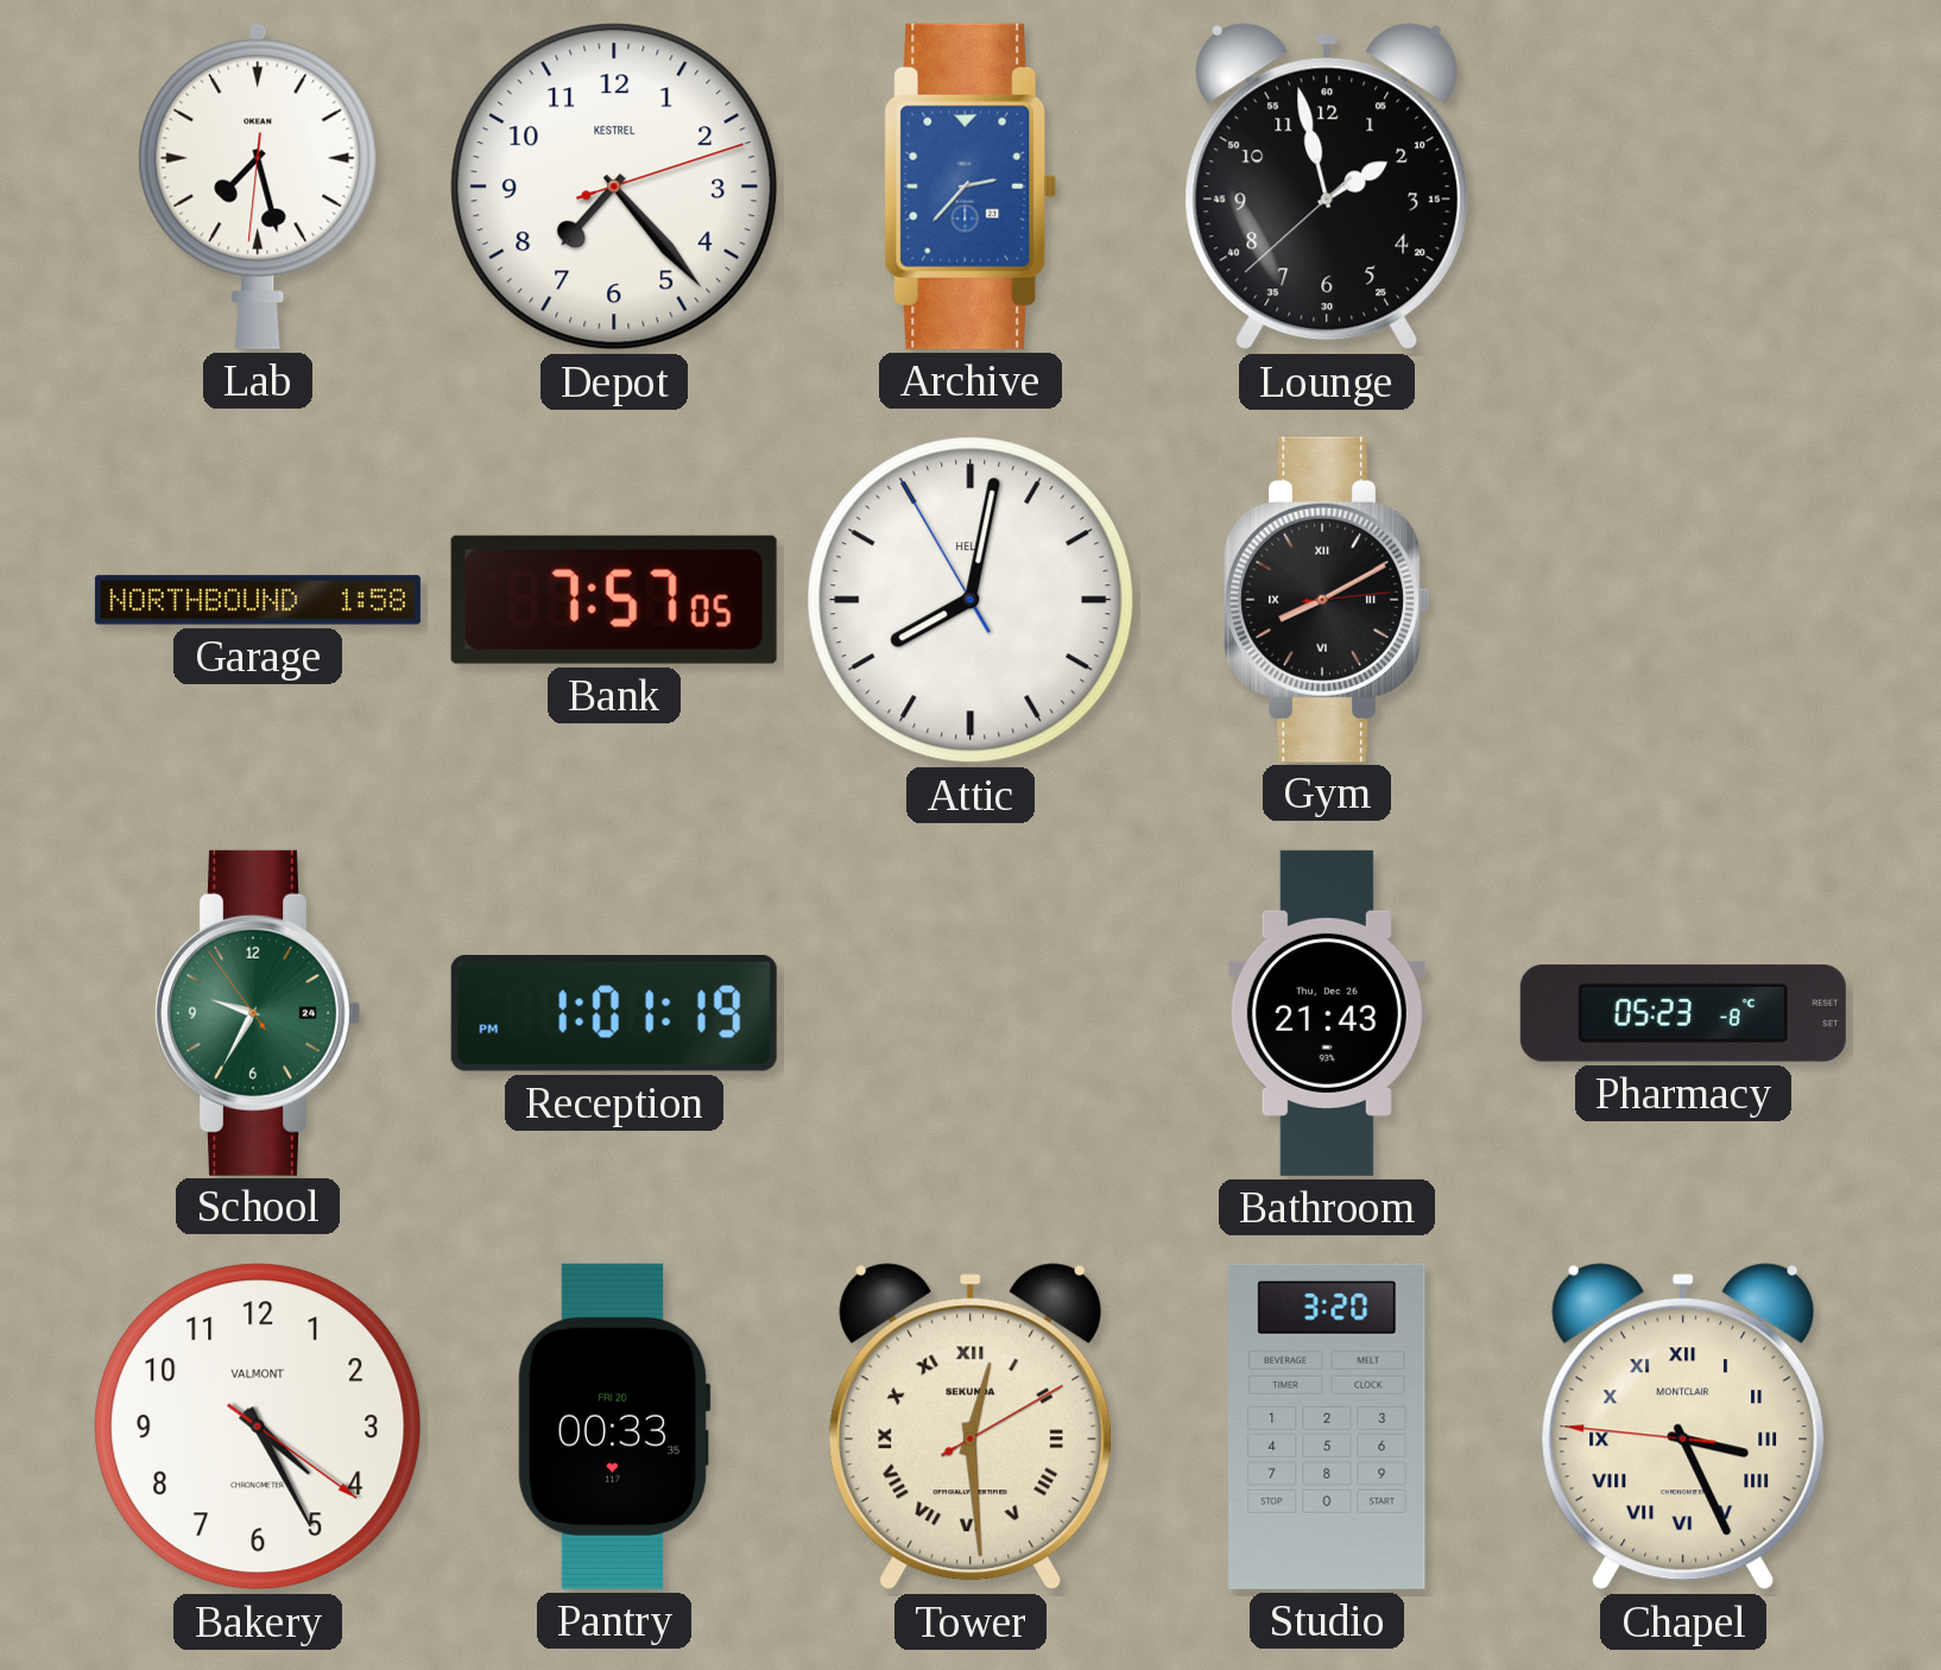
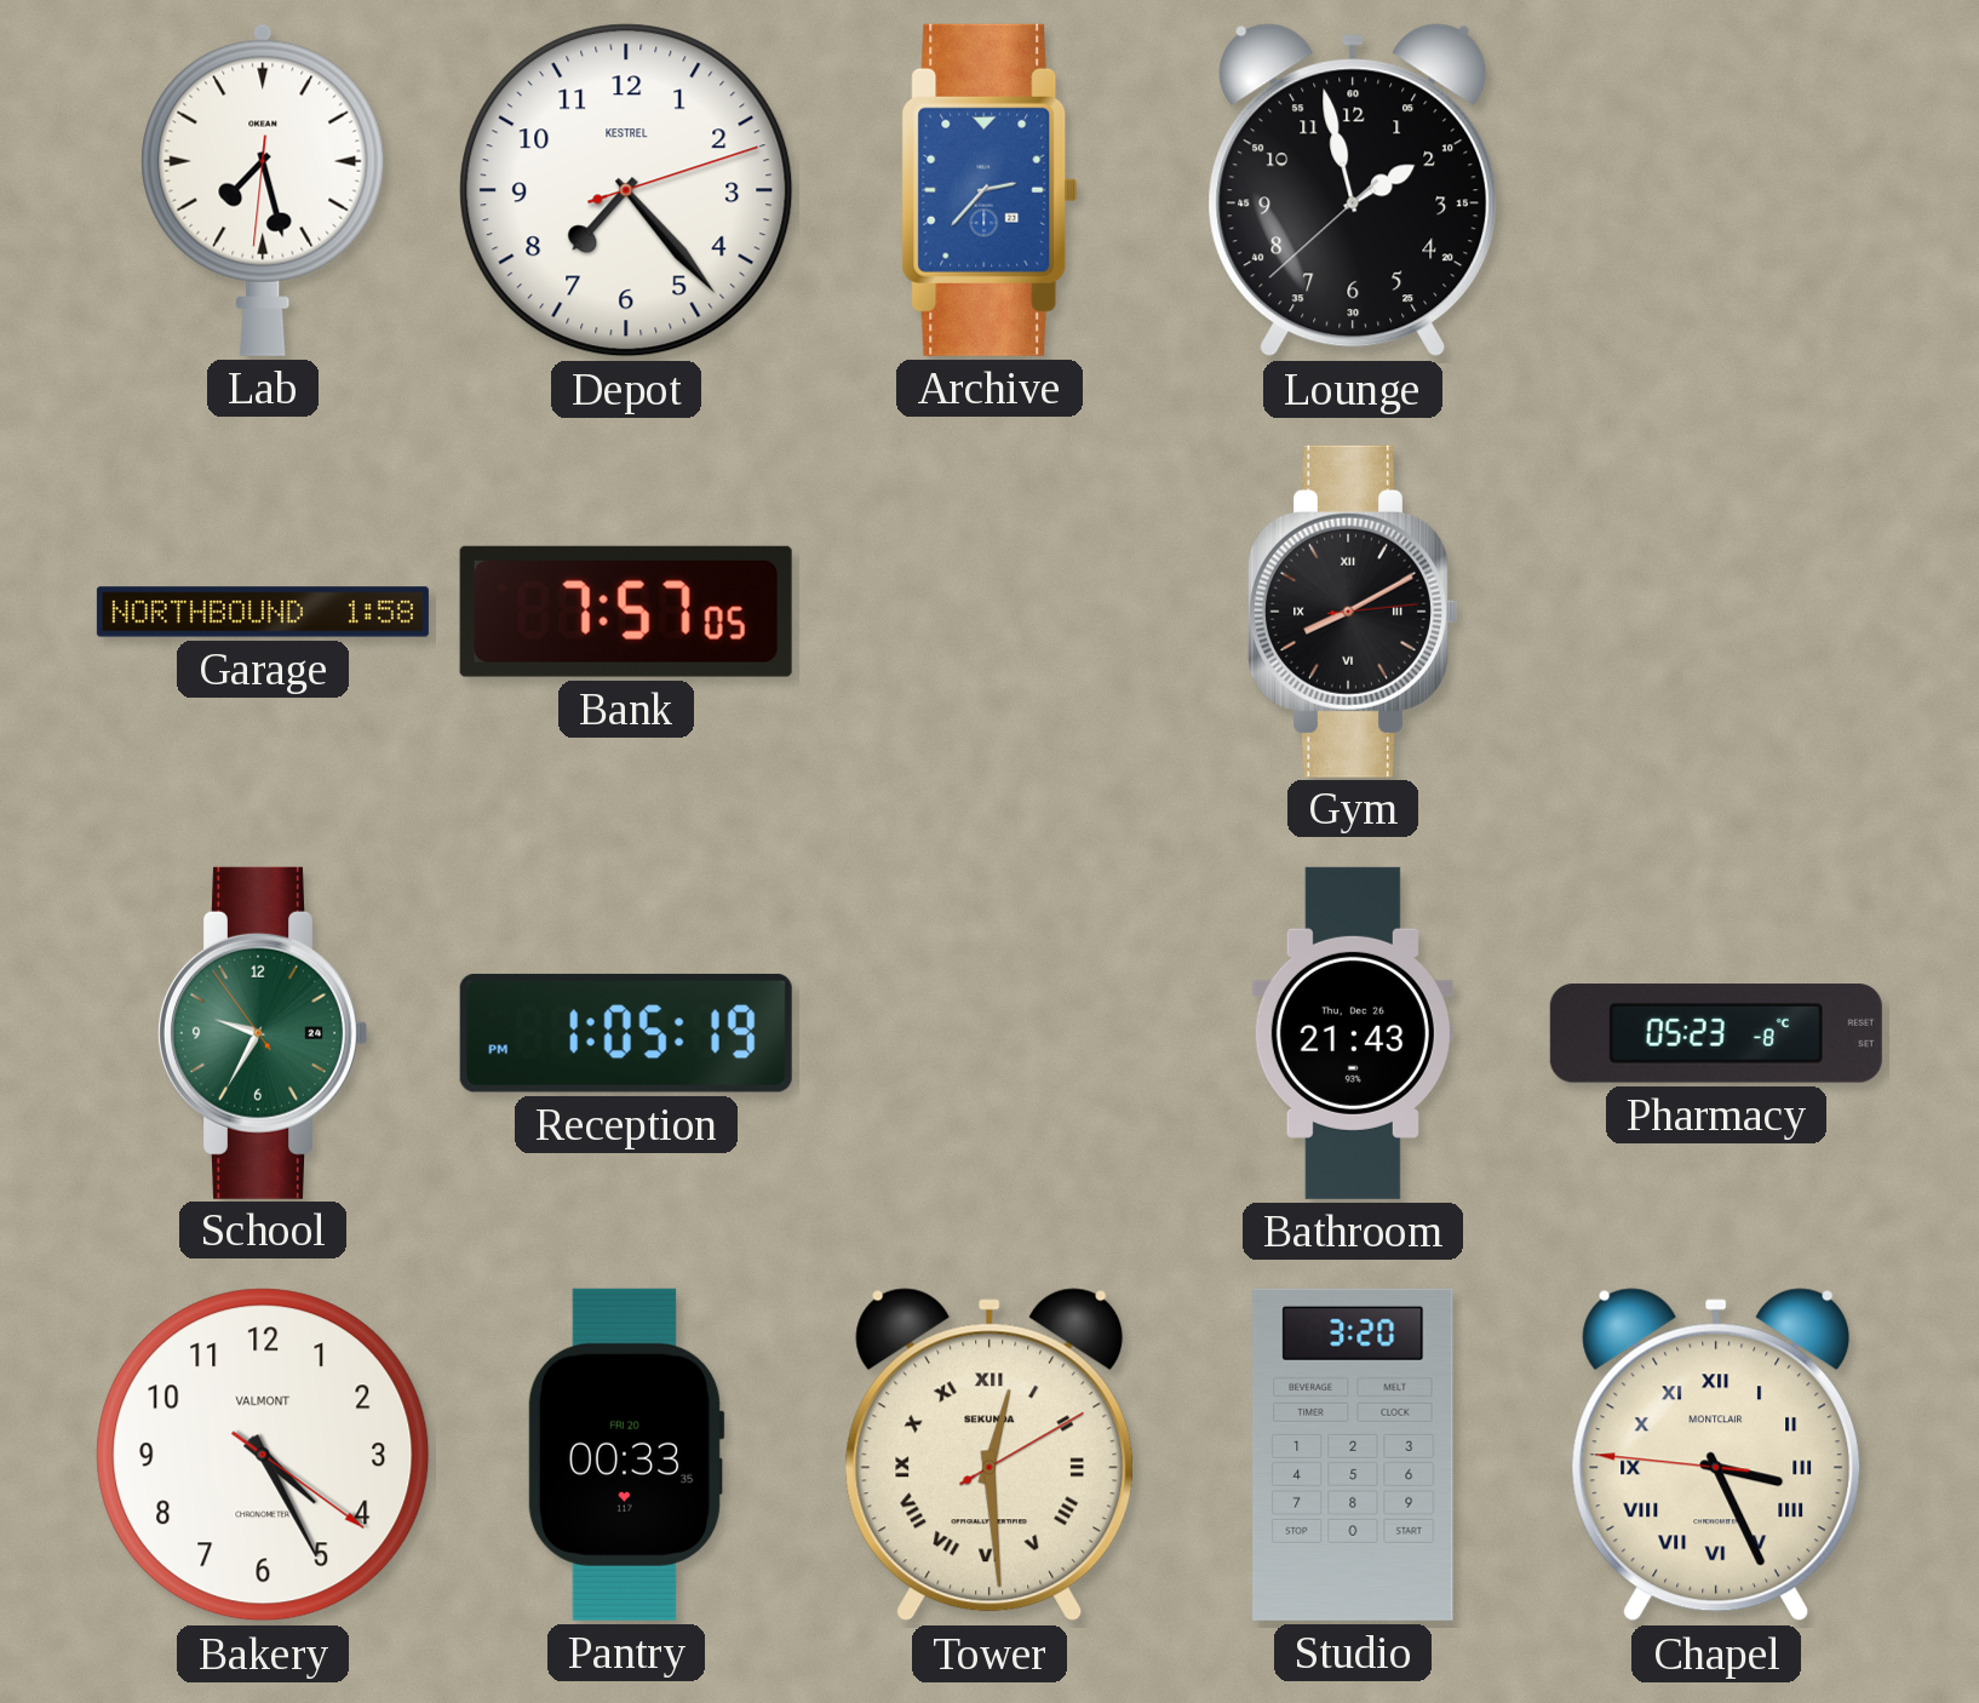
Attic: 8:01 -> none
Reception: 1:01 -> 1:05
